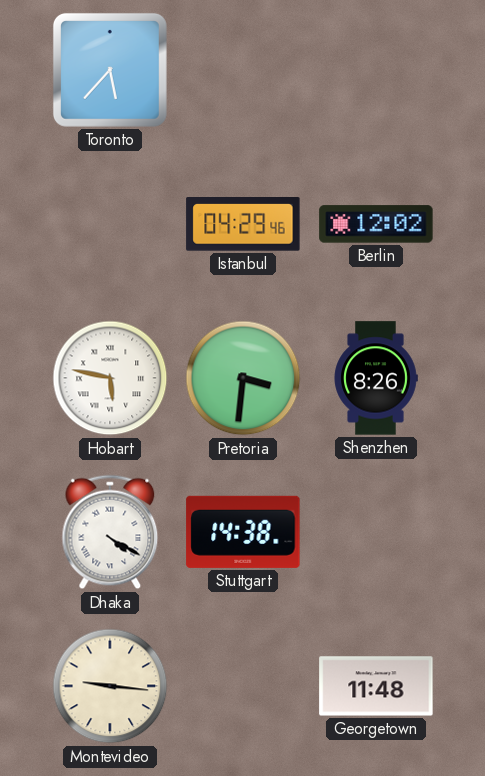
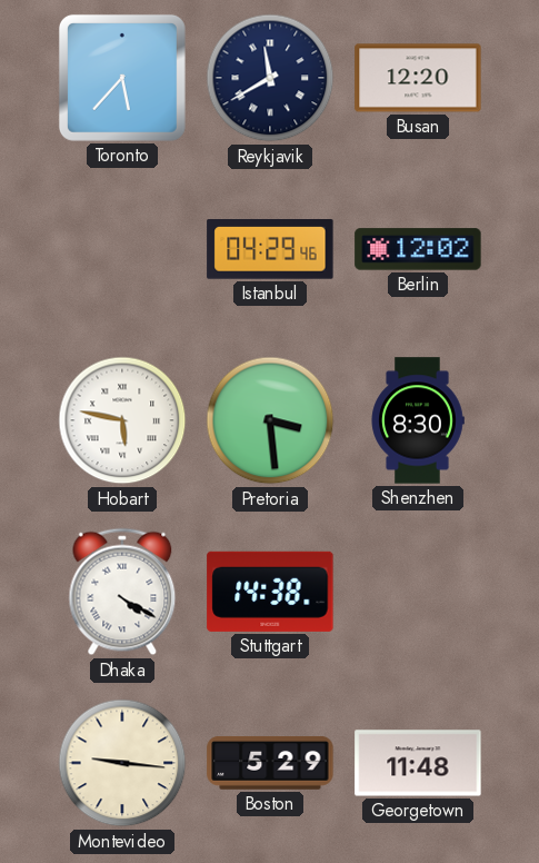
Reykjavik: none -> 11:40
Busan: none -> 12:20
Pretoria: 3:31 -> 3:29
Shenzhen: 8:26 -> 8:30
Boston: none -> 5:29
